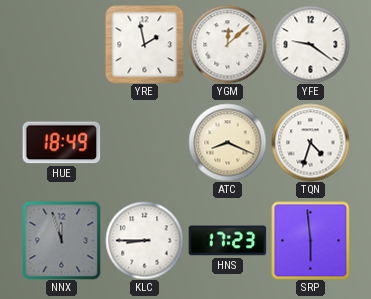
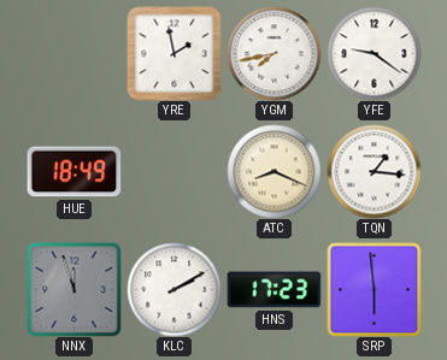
YGM: 12:08 -> 7:43
TQN: 4:33 -> 1:16
KLC: 8:45 -> 2:10
